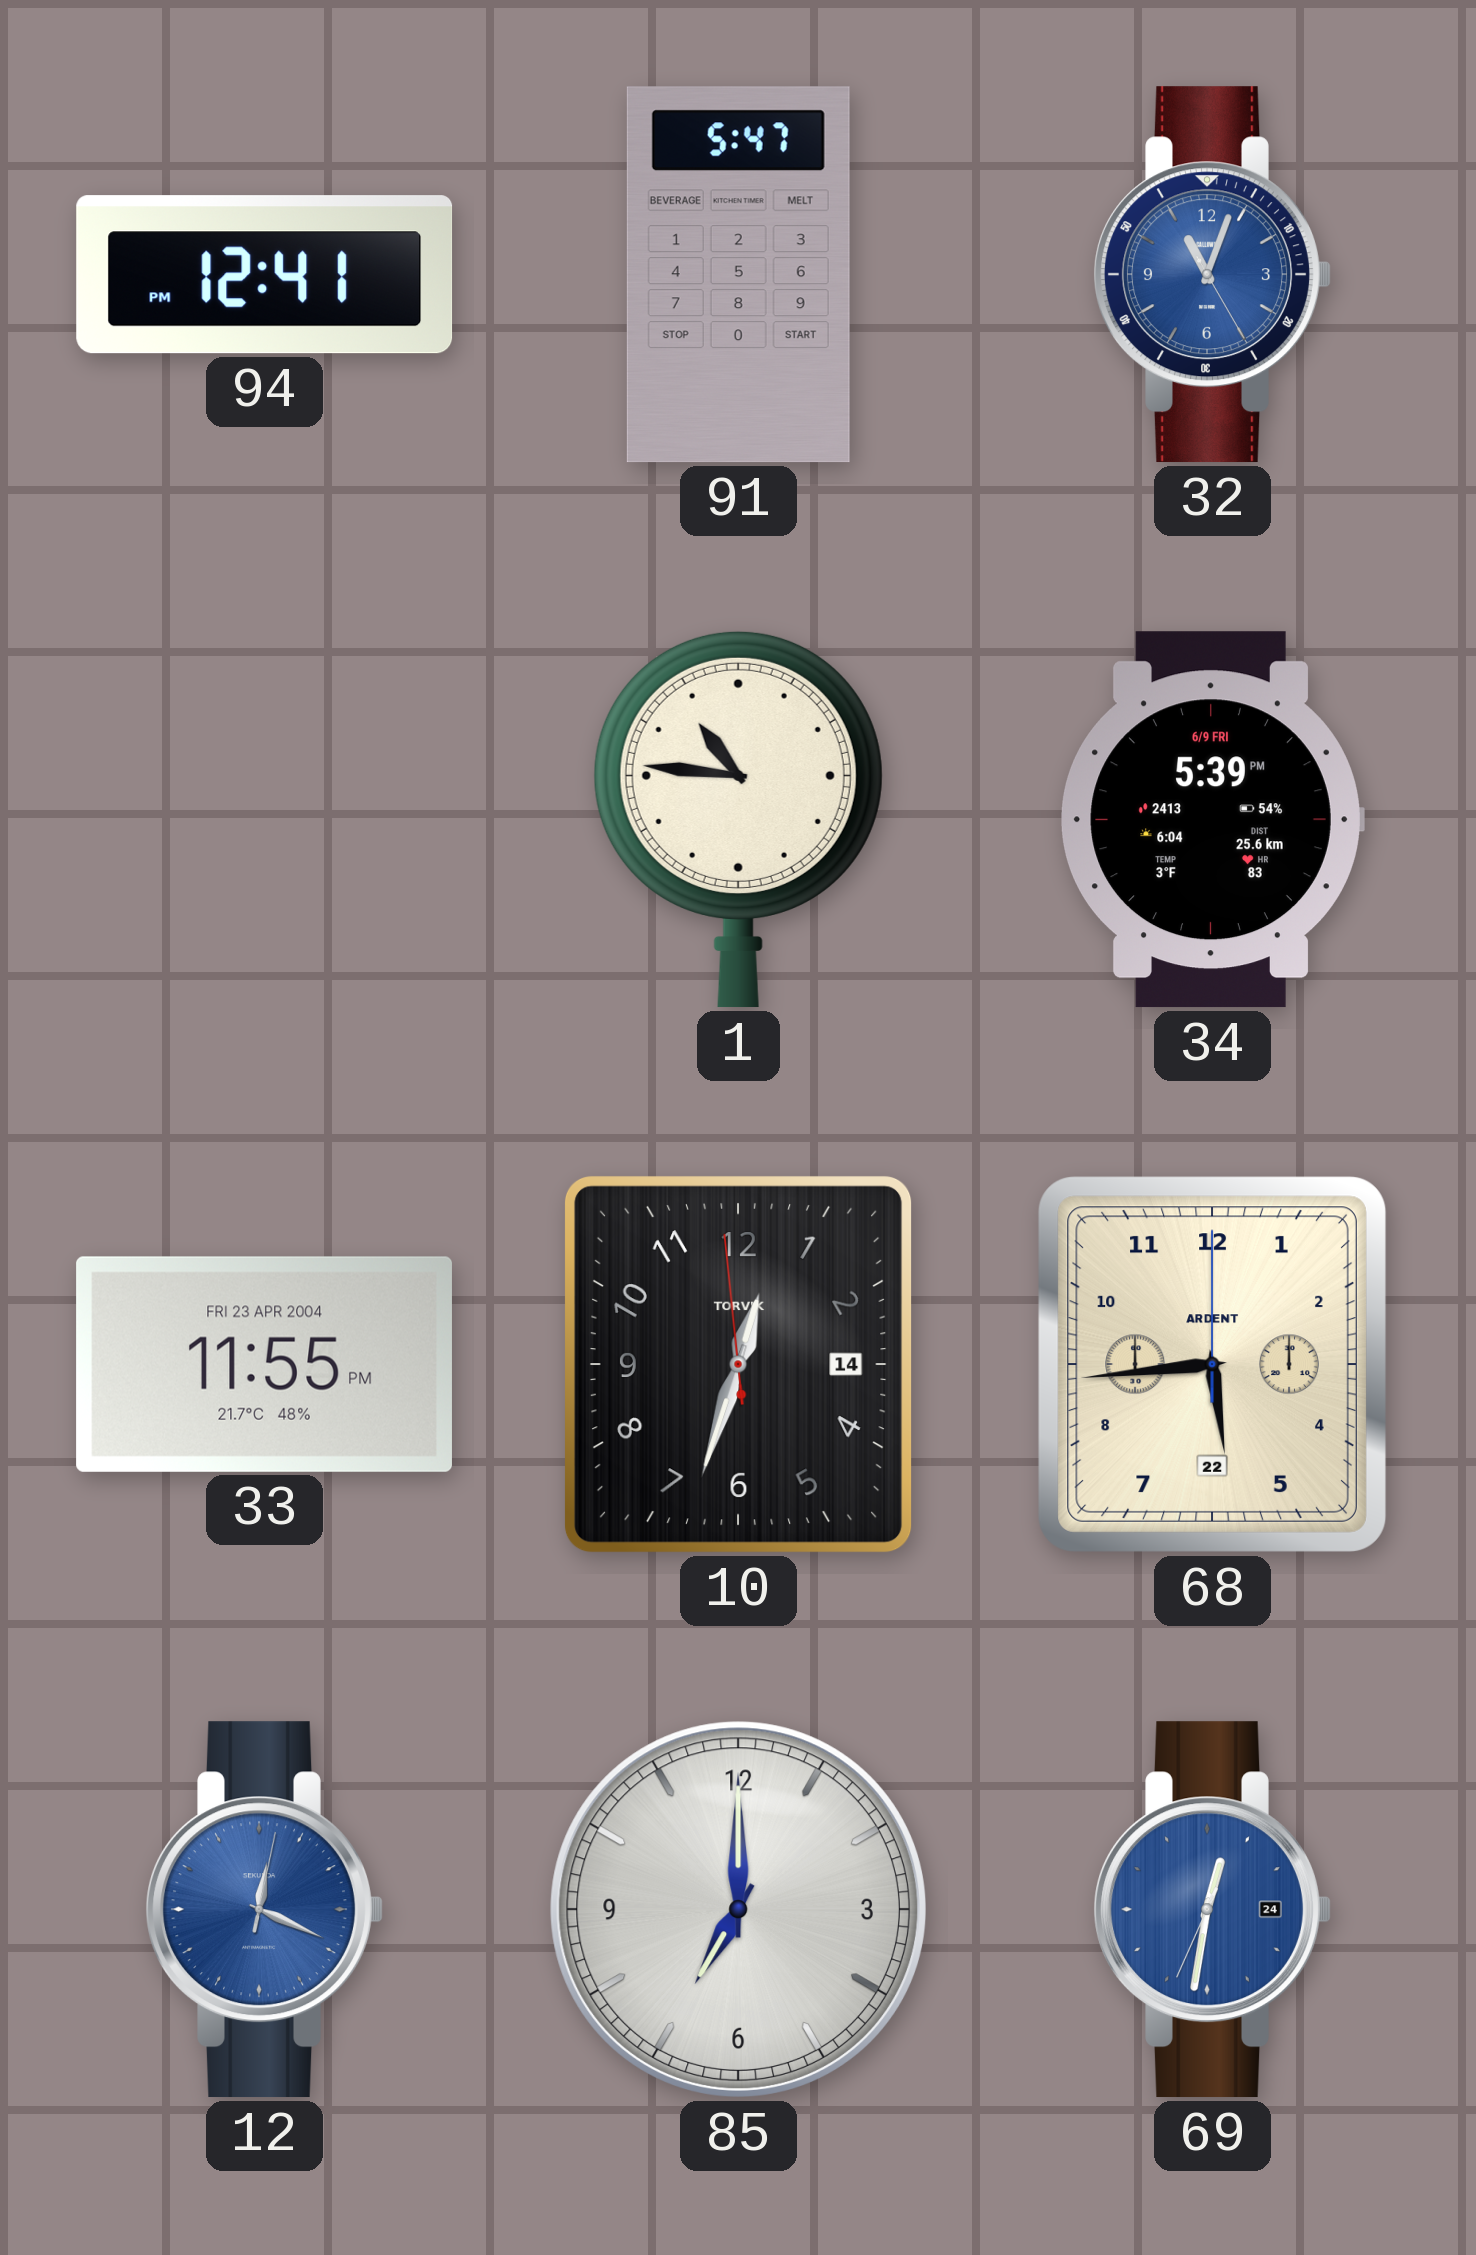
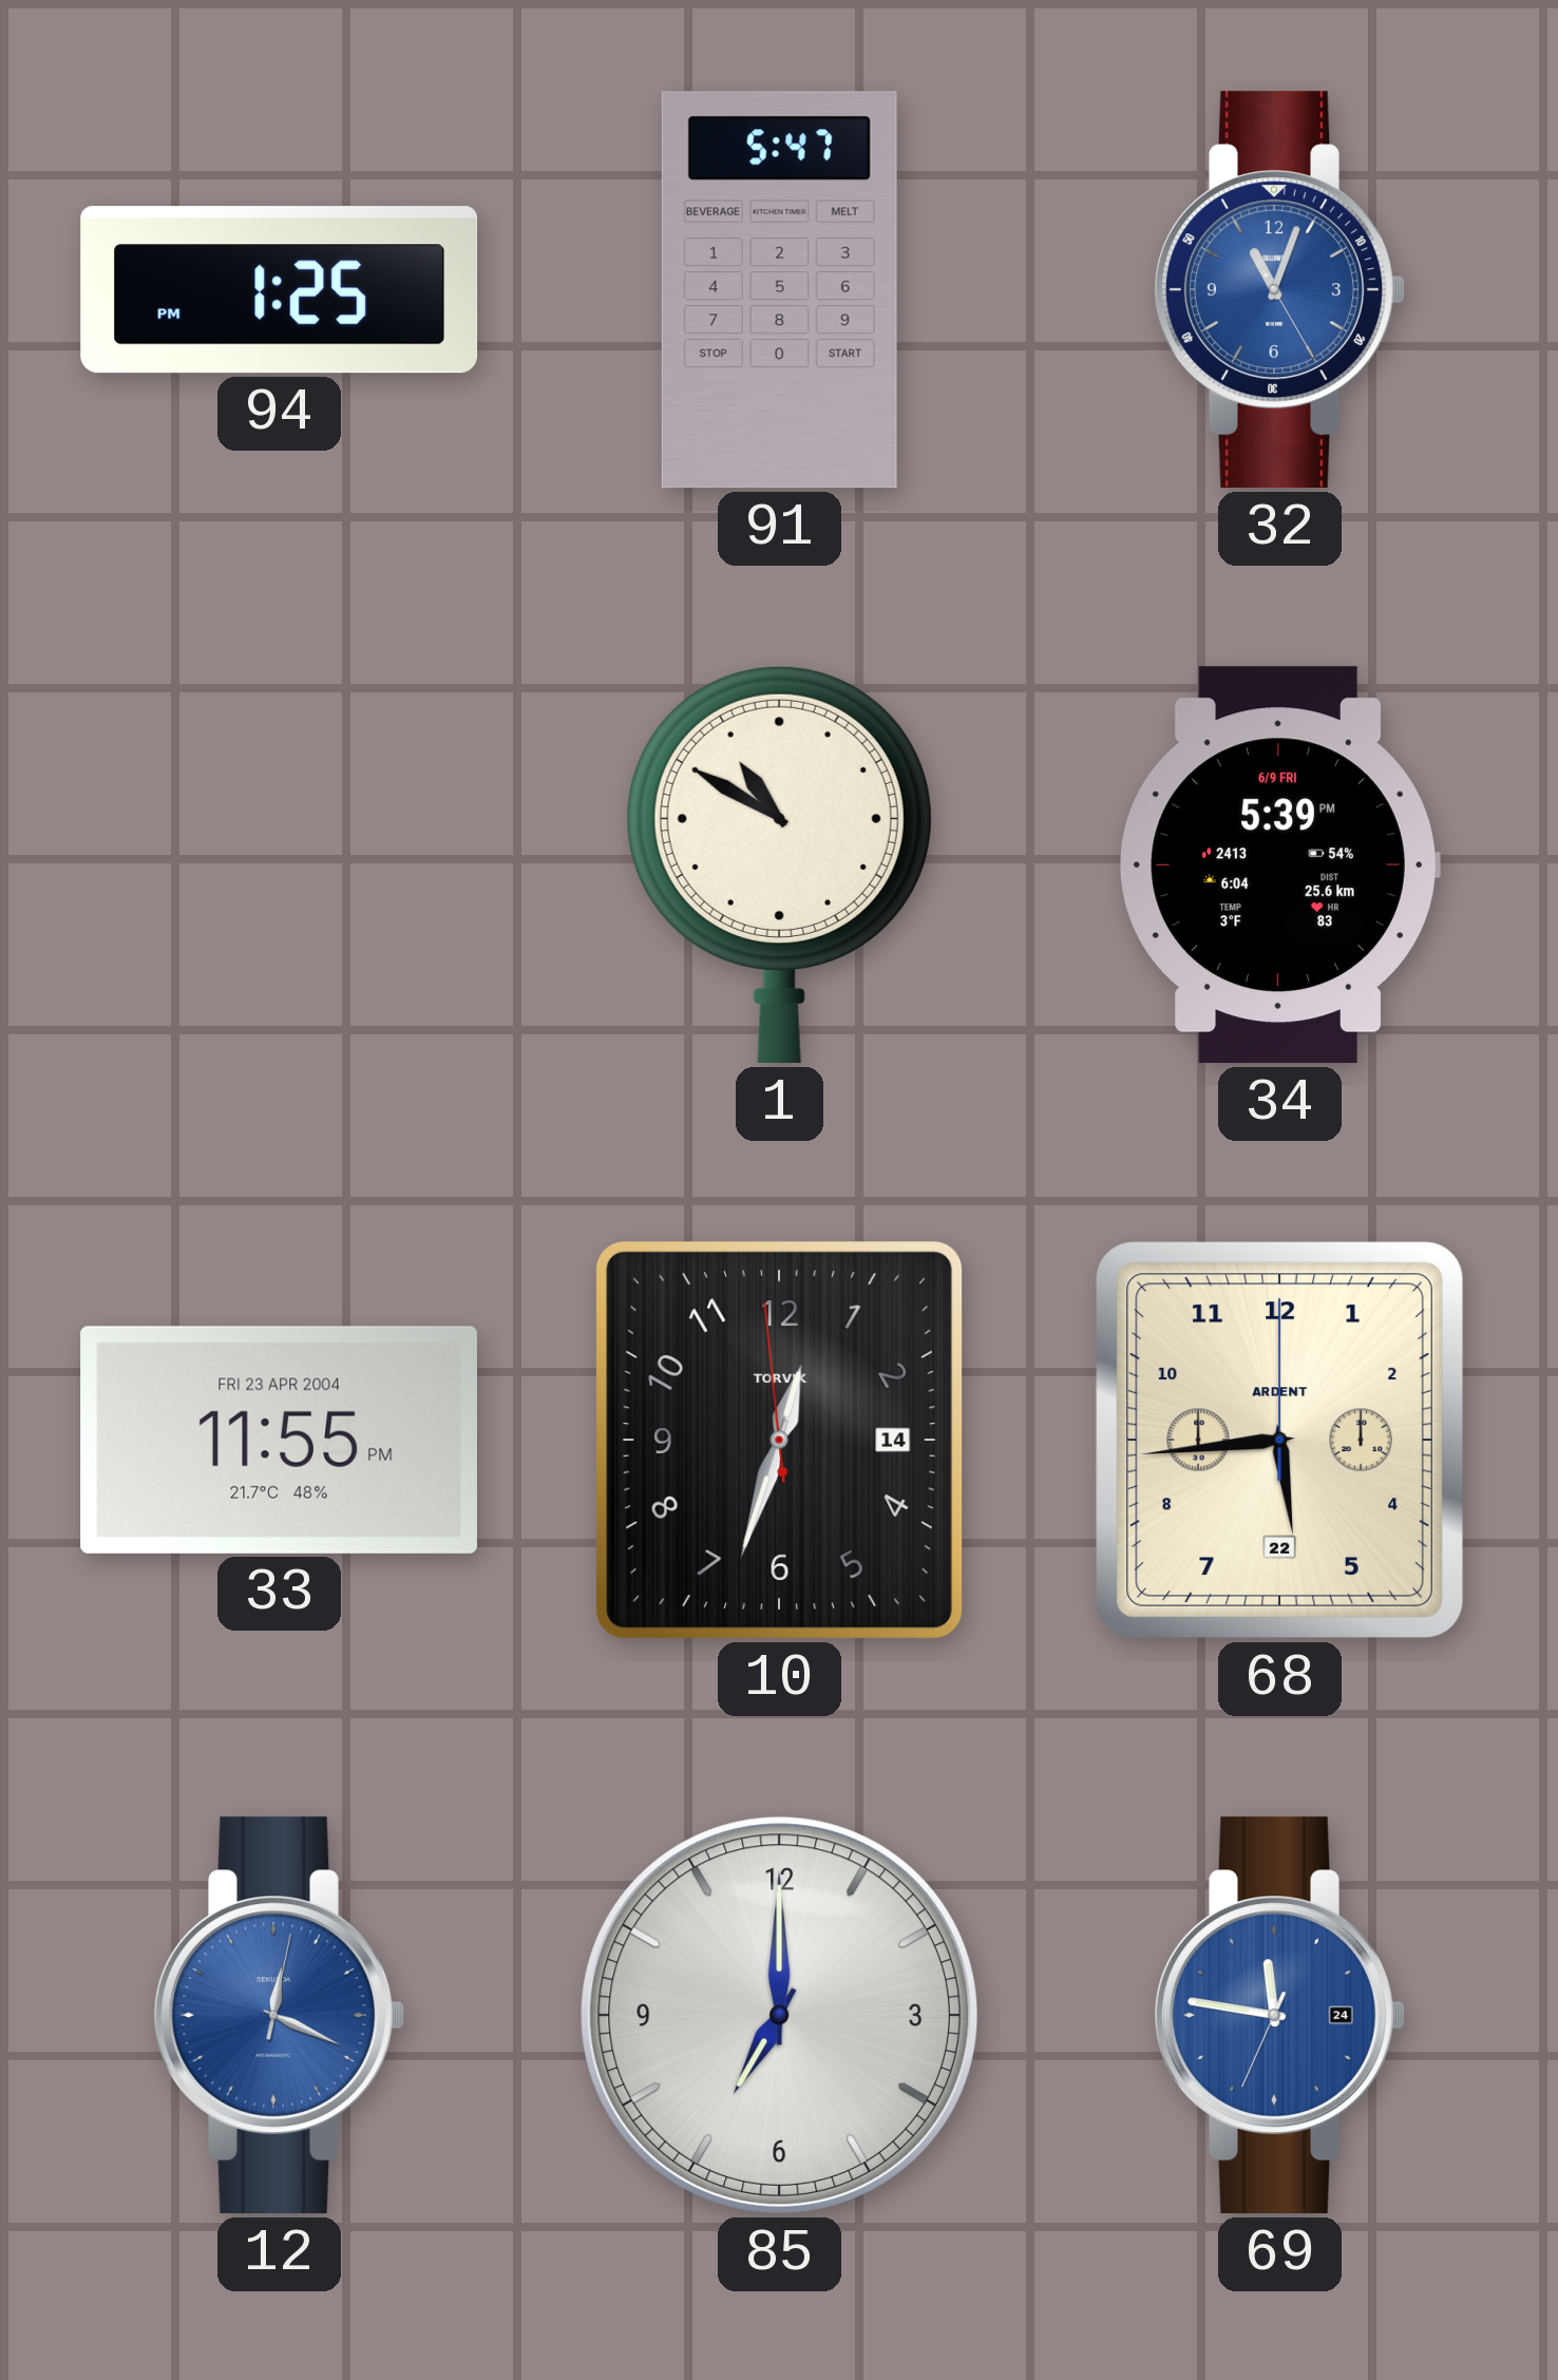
94: 12:41 -> 1:25
1: 10:46 -> 10:50
69: 12:31 -> 11:46
